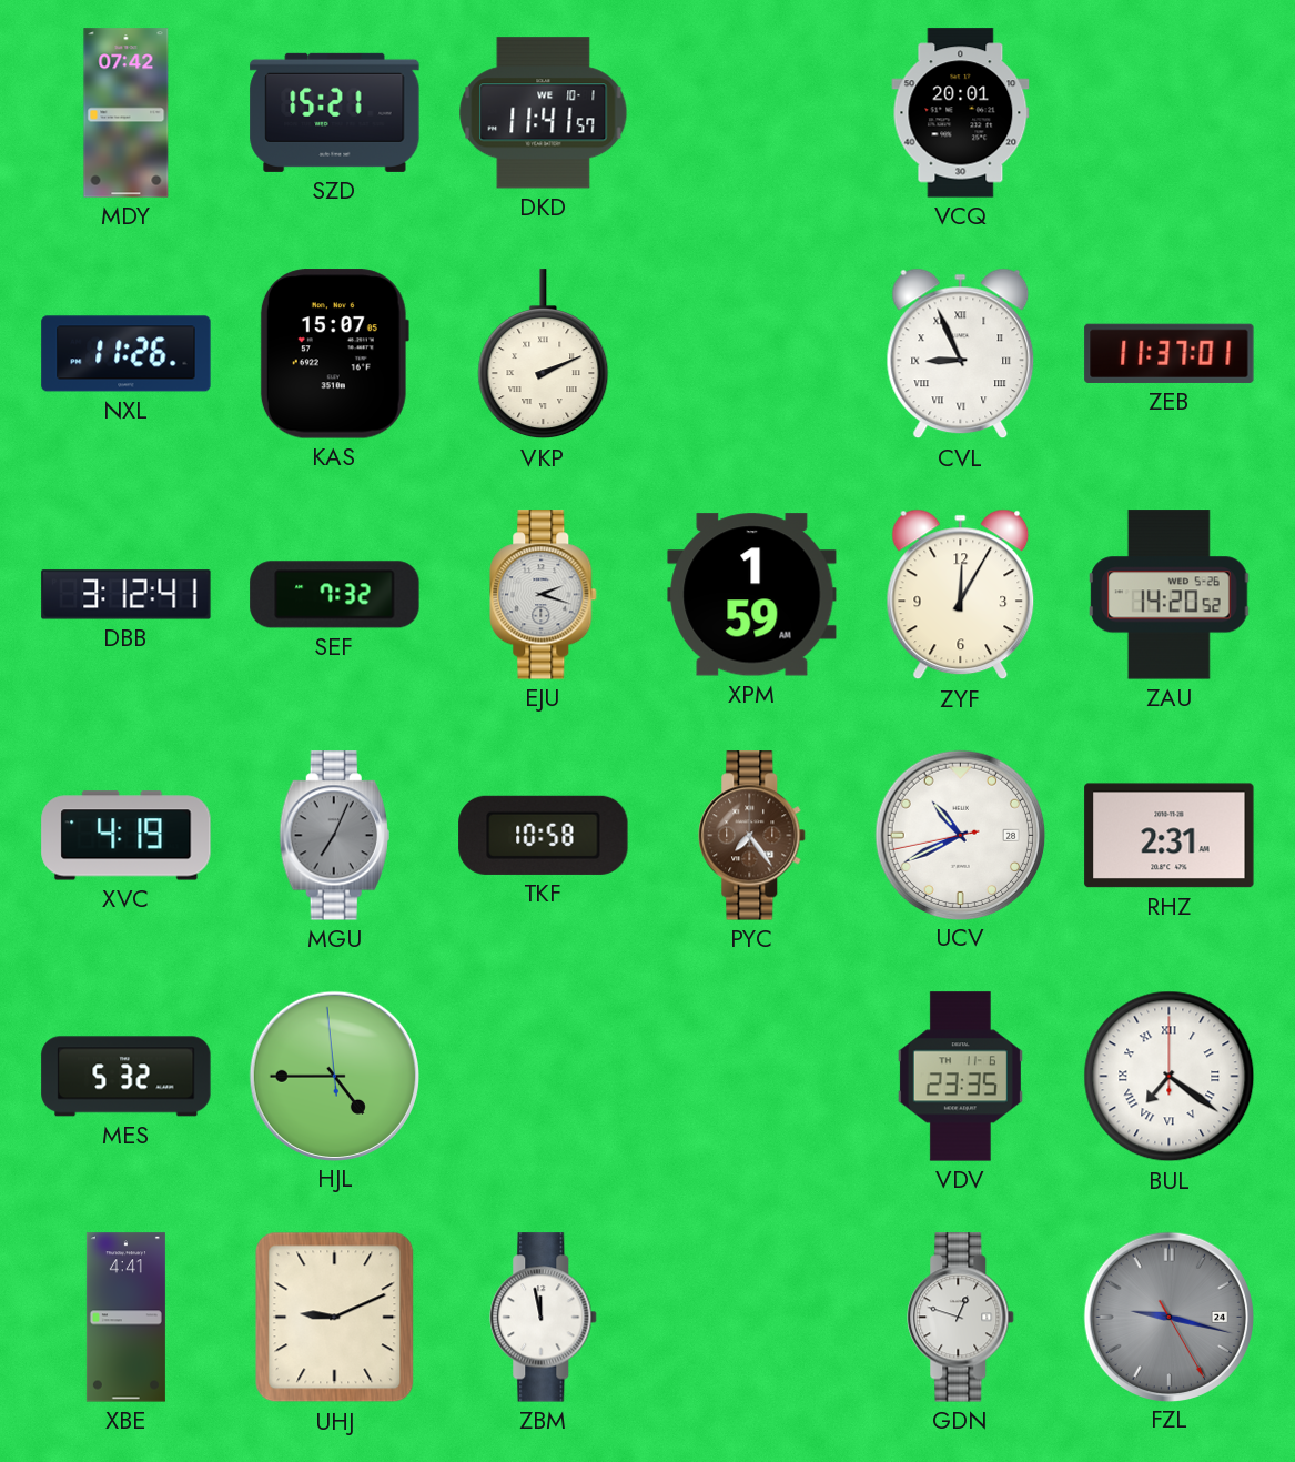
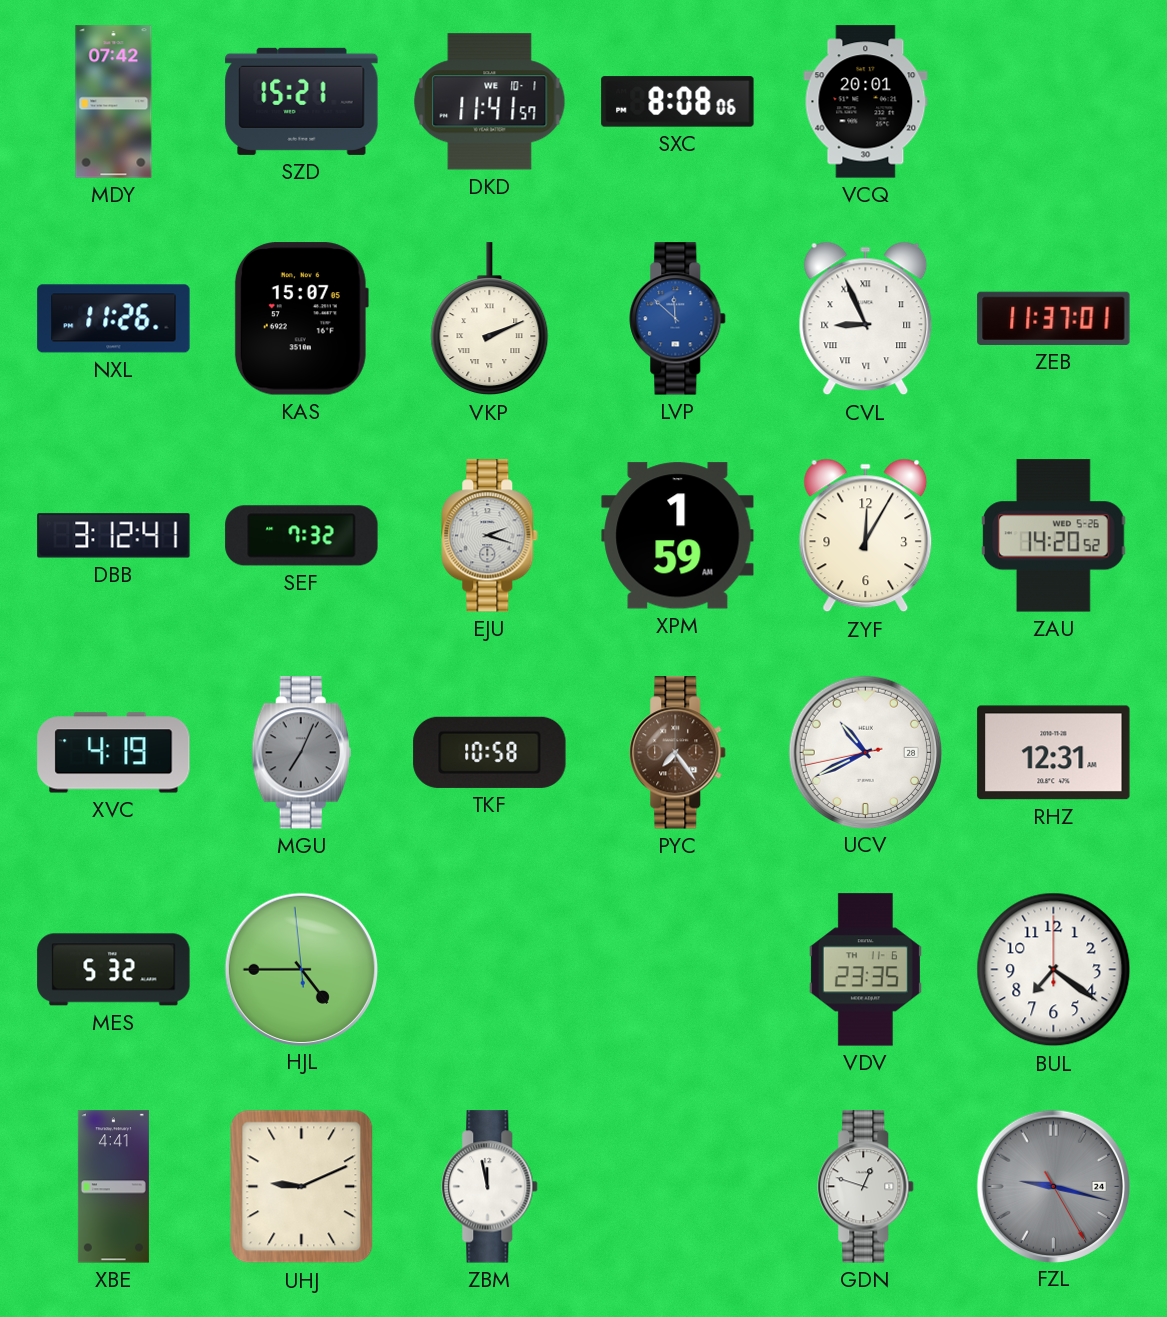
SXC: none -> 8:08
LVP: none -> 11:52
RHZ: 2:31 -> 12:31
BUL numerals: Roman -> Arabic
